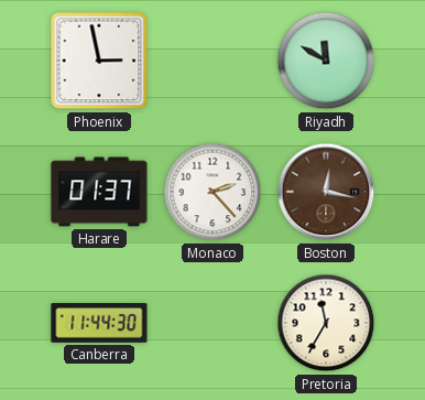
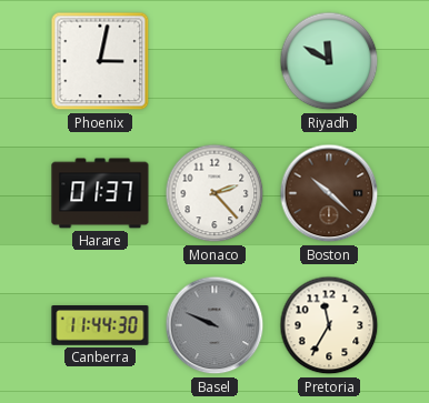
Phoenix: 2:58 -> 3:02
Boston: 12:17 -> 10:22
Basel: none -> 9:49
